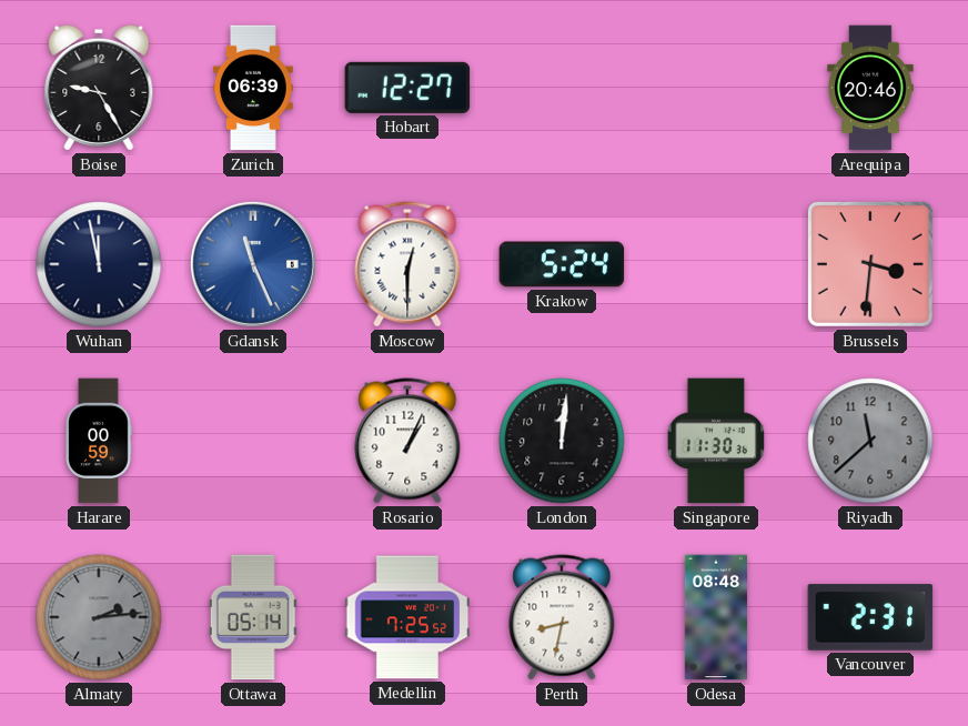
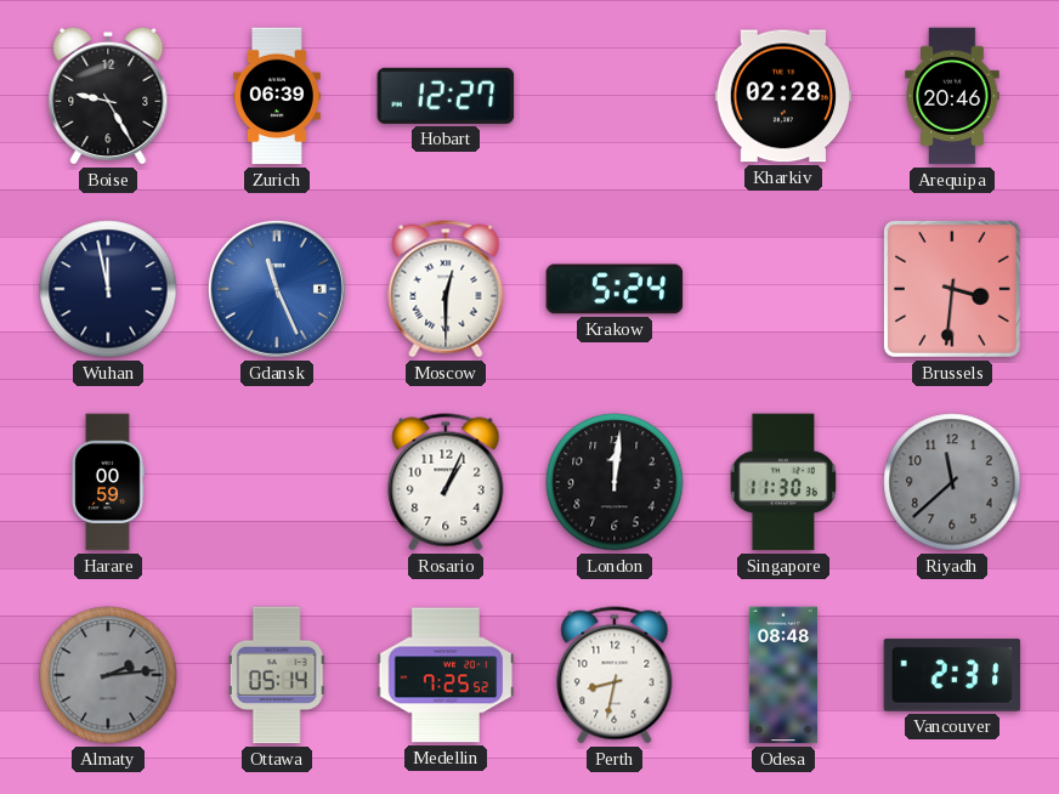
Kharkiv: none -> 02:28
